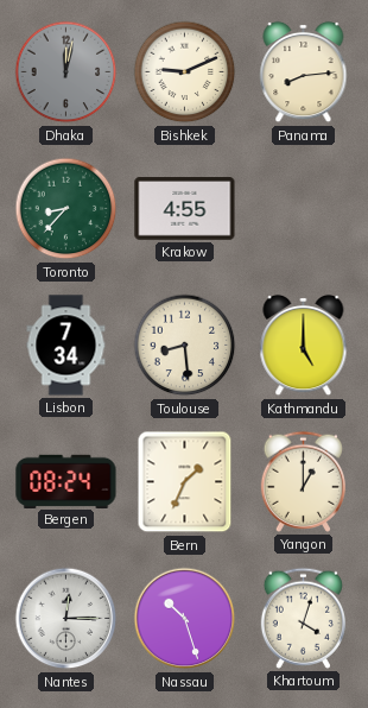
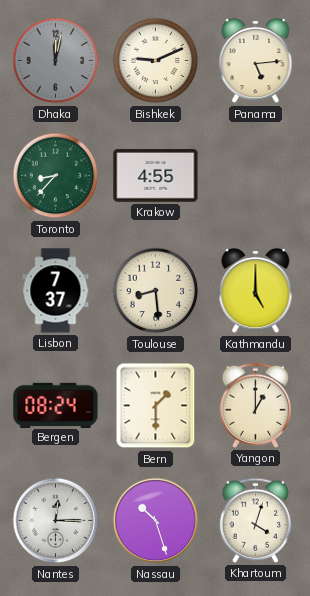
Panama: 8:14 -> 5:14
Lisbon: 7:34 -> 7:37
Bern: 1:34 -> 1:30
